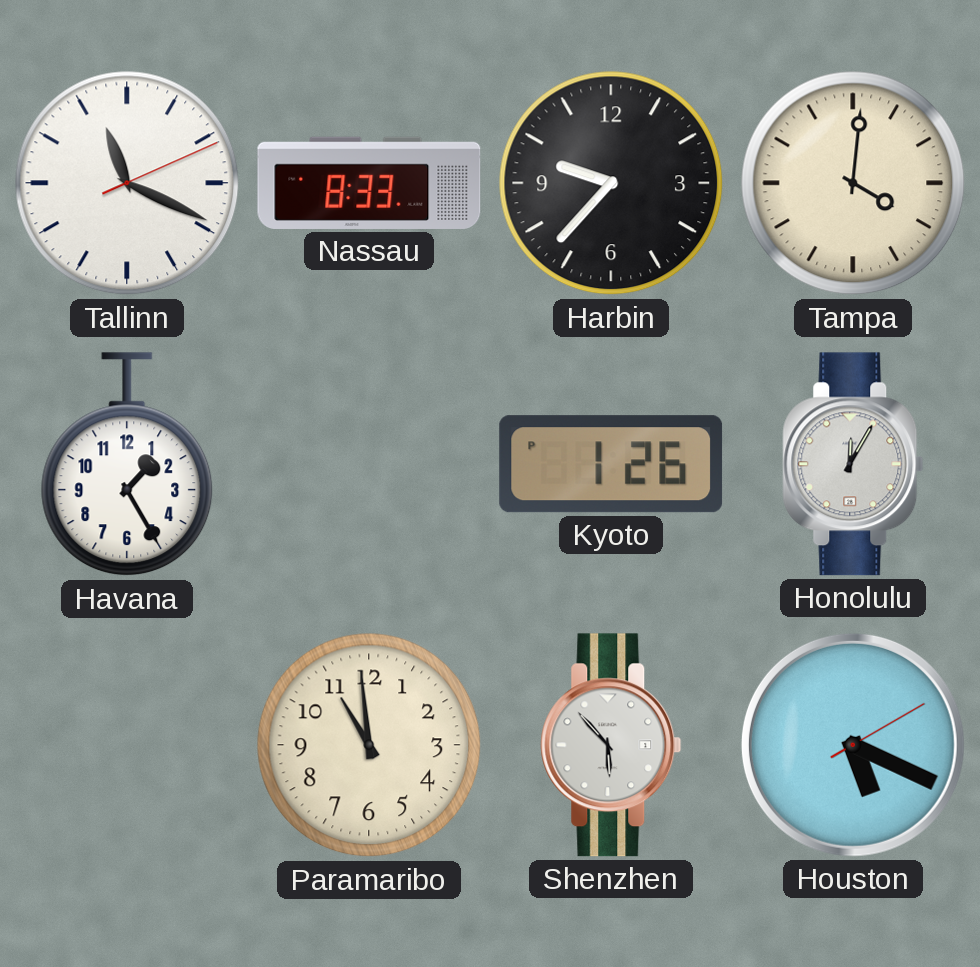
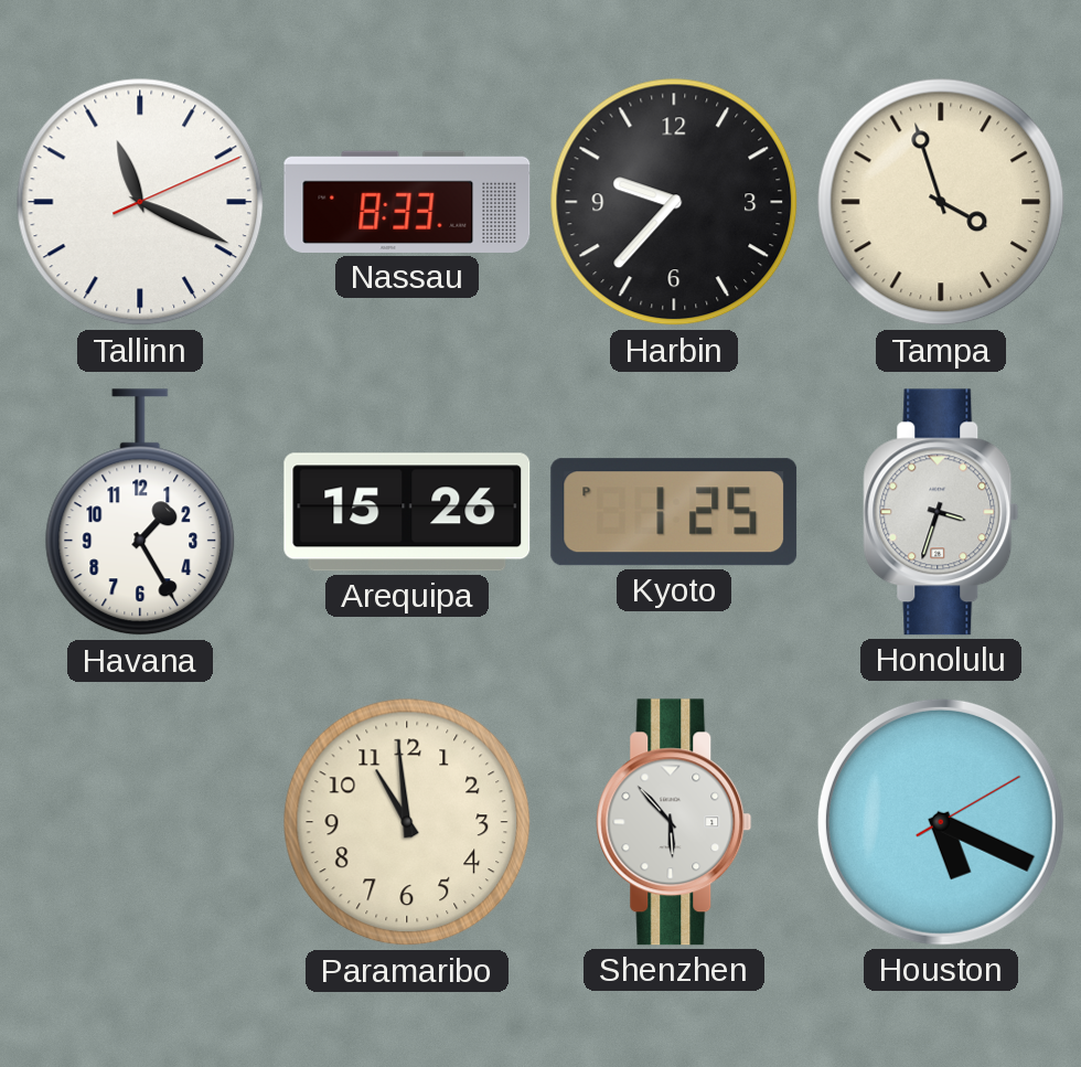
Tampa: 4:01 -> 3:57
Arequipa: none -> 15:26
Kyoto: 1:26 -> 1:25
Honolulu: 12:05 -> 3:33
